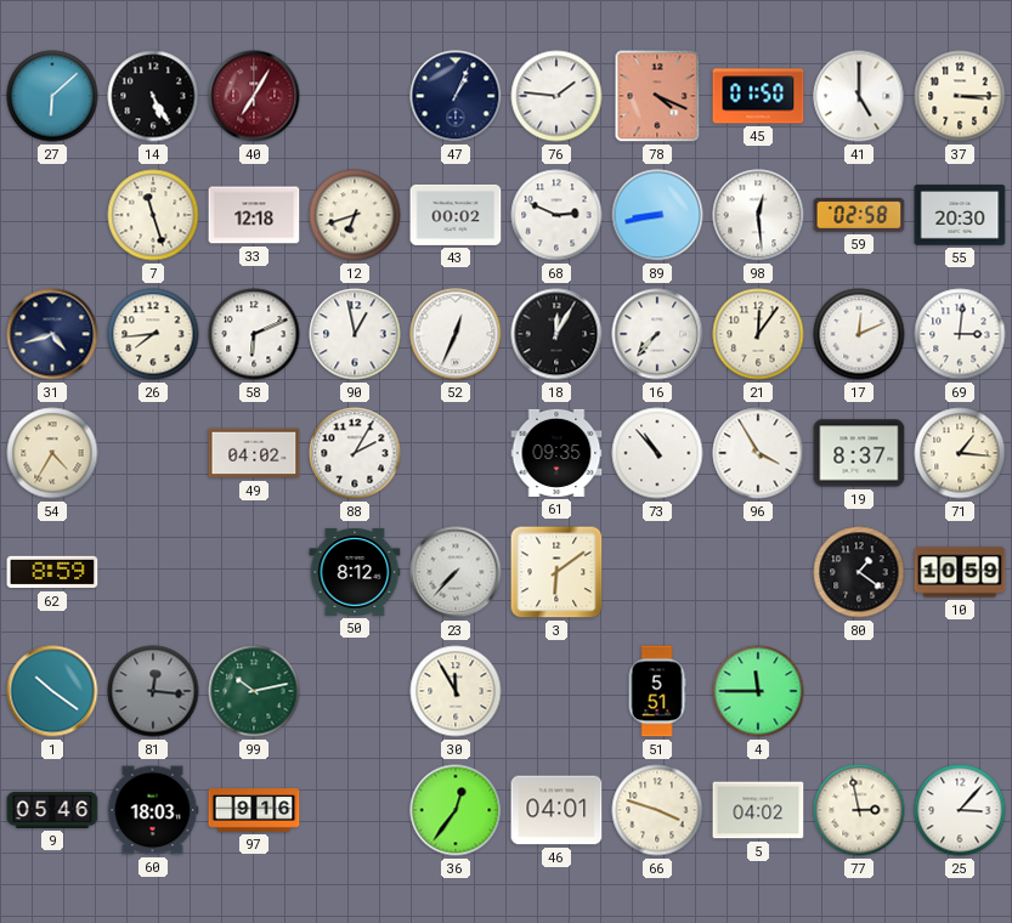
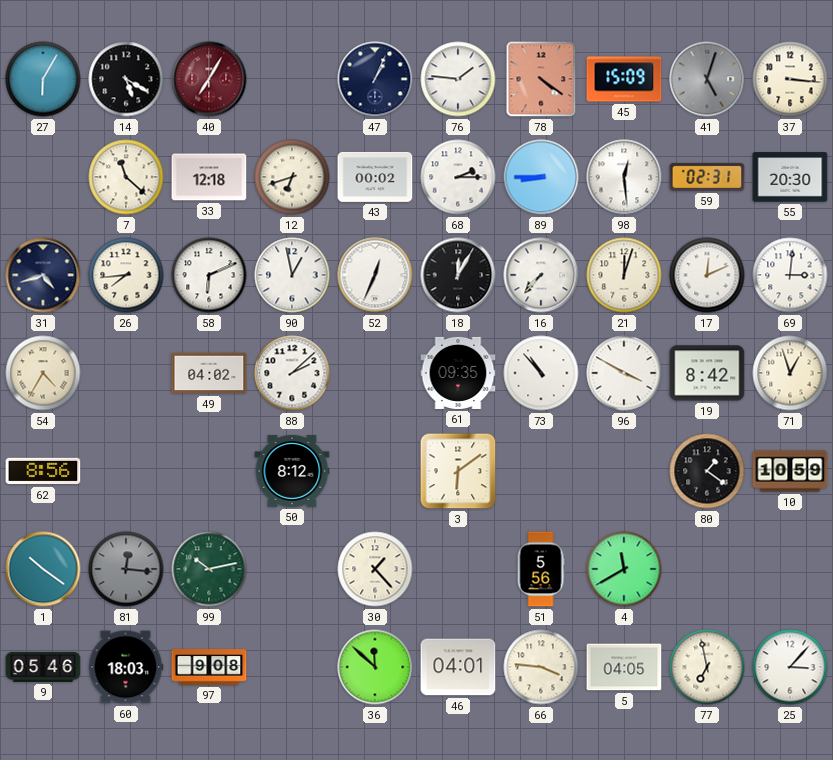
27: 6:08 -> 6:05
14: 5:25 -> 5:20
78: 4:19 -> 4:21
45: 01:50 -> 15:09
41: 5:00 -> 5:03
41 dial: white -> grey
37: 3:15 -> 3:16
7: 11:27 -> 11:22
68: 2:49 -> 2:15
89: 8:43 -> 8:45
59: 02:58 -> 02:31
21: 12:06 -> 12:03
88: 2:05 -> 2:08
96: 3:55 -> 3:50
19: 8:37 -> 8:42
71: 1:16 -> 12:57
62: 8:59 -> 8:56
23: 7:37 -> none
30: 11:55 -> 1:23
51: 5:51 -> 5:56
4: 11:45 -> 11:40
97: 9:16 -> 9:08
36: 12:36 -> 11:52
66: 3:48 -> 3:46
5: 04:02 -> 04:05
77: 2:58 -> 6:58
